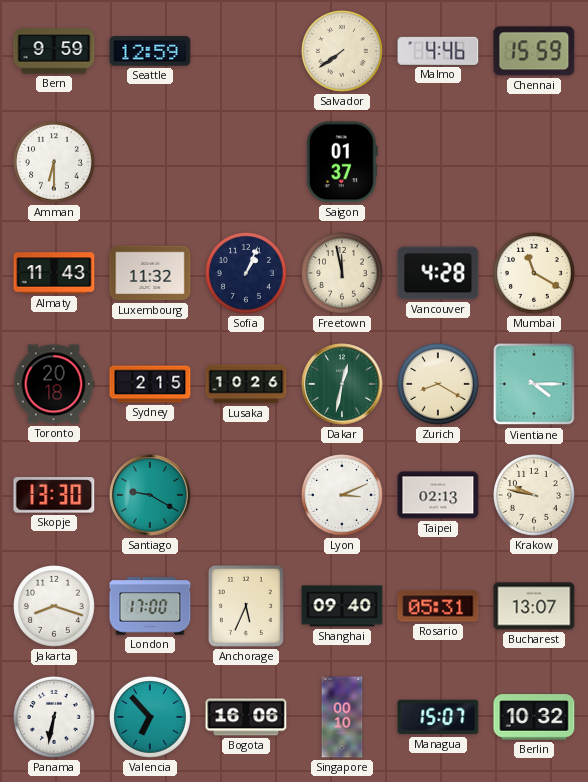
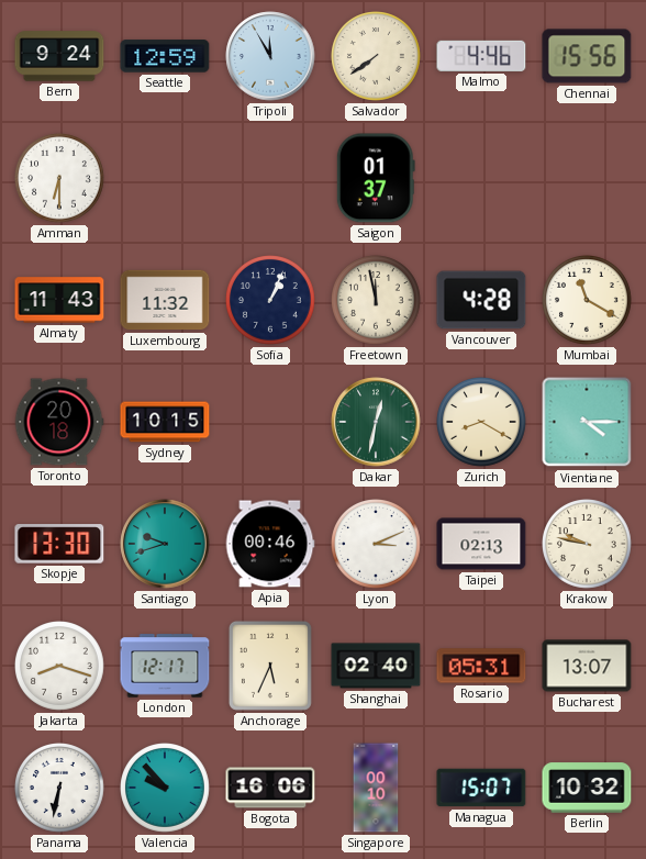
Bern: 9:59 -> 9:24
Tripoli: none -> 11:55
Chennai: 15:59 -> 15:56
Sydney: 2:15 -> 10:15
Lusaka: 10:26 -> none
Santiago: 9:20 -> 9:42
Apia: none -> 00:46
London: 17:00 -> 12:17
Shanghai: 09:40 -> 02:40
Valencia: 6:53 -> 9:53
